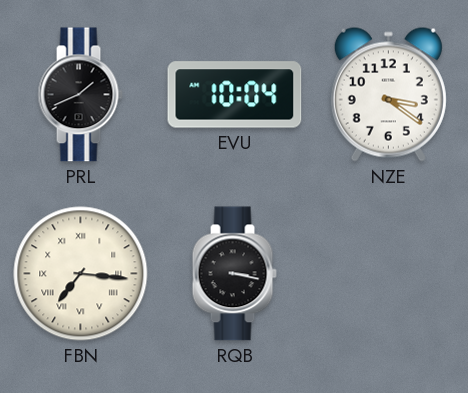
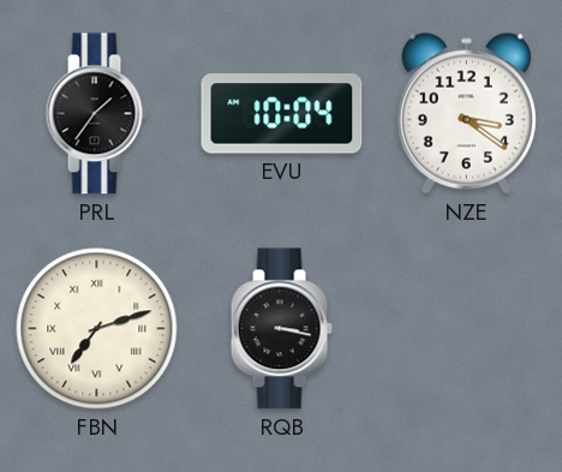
PRL: 1:41 -> 1:36
FBN: 7:16 -> 7:12
